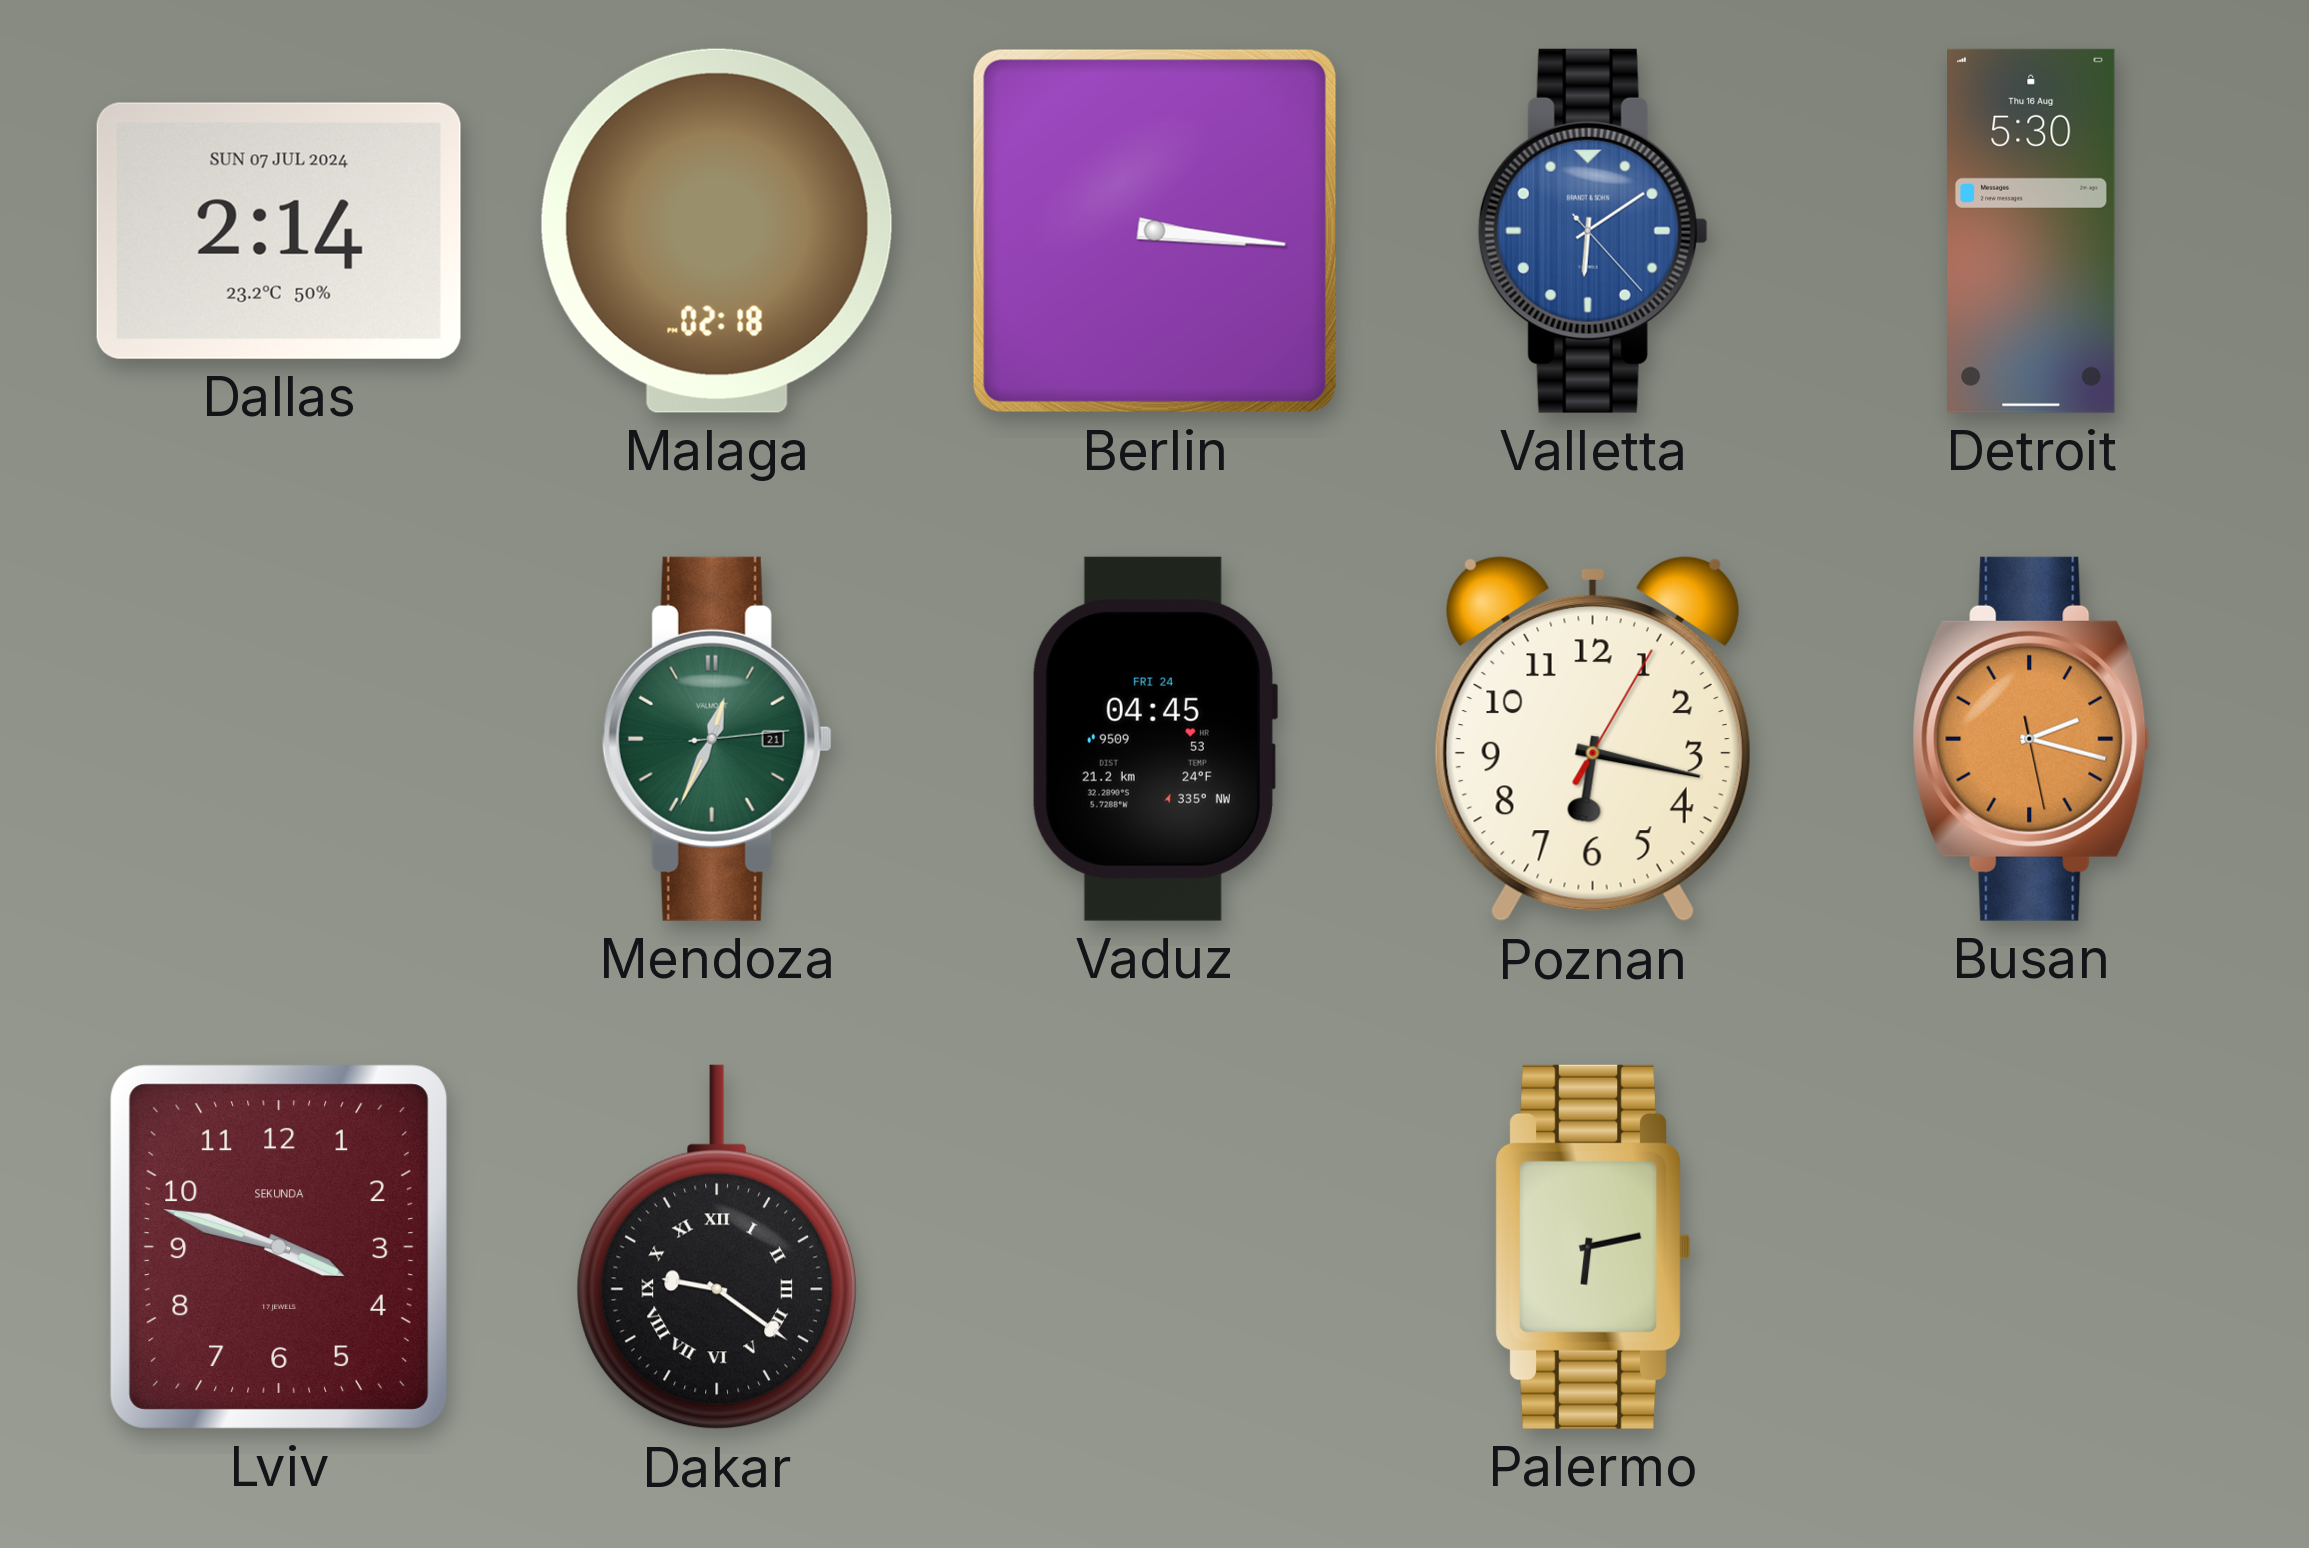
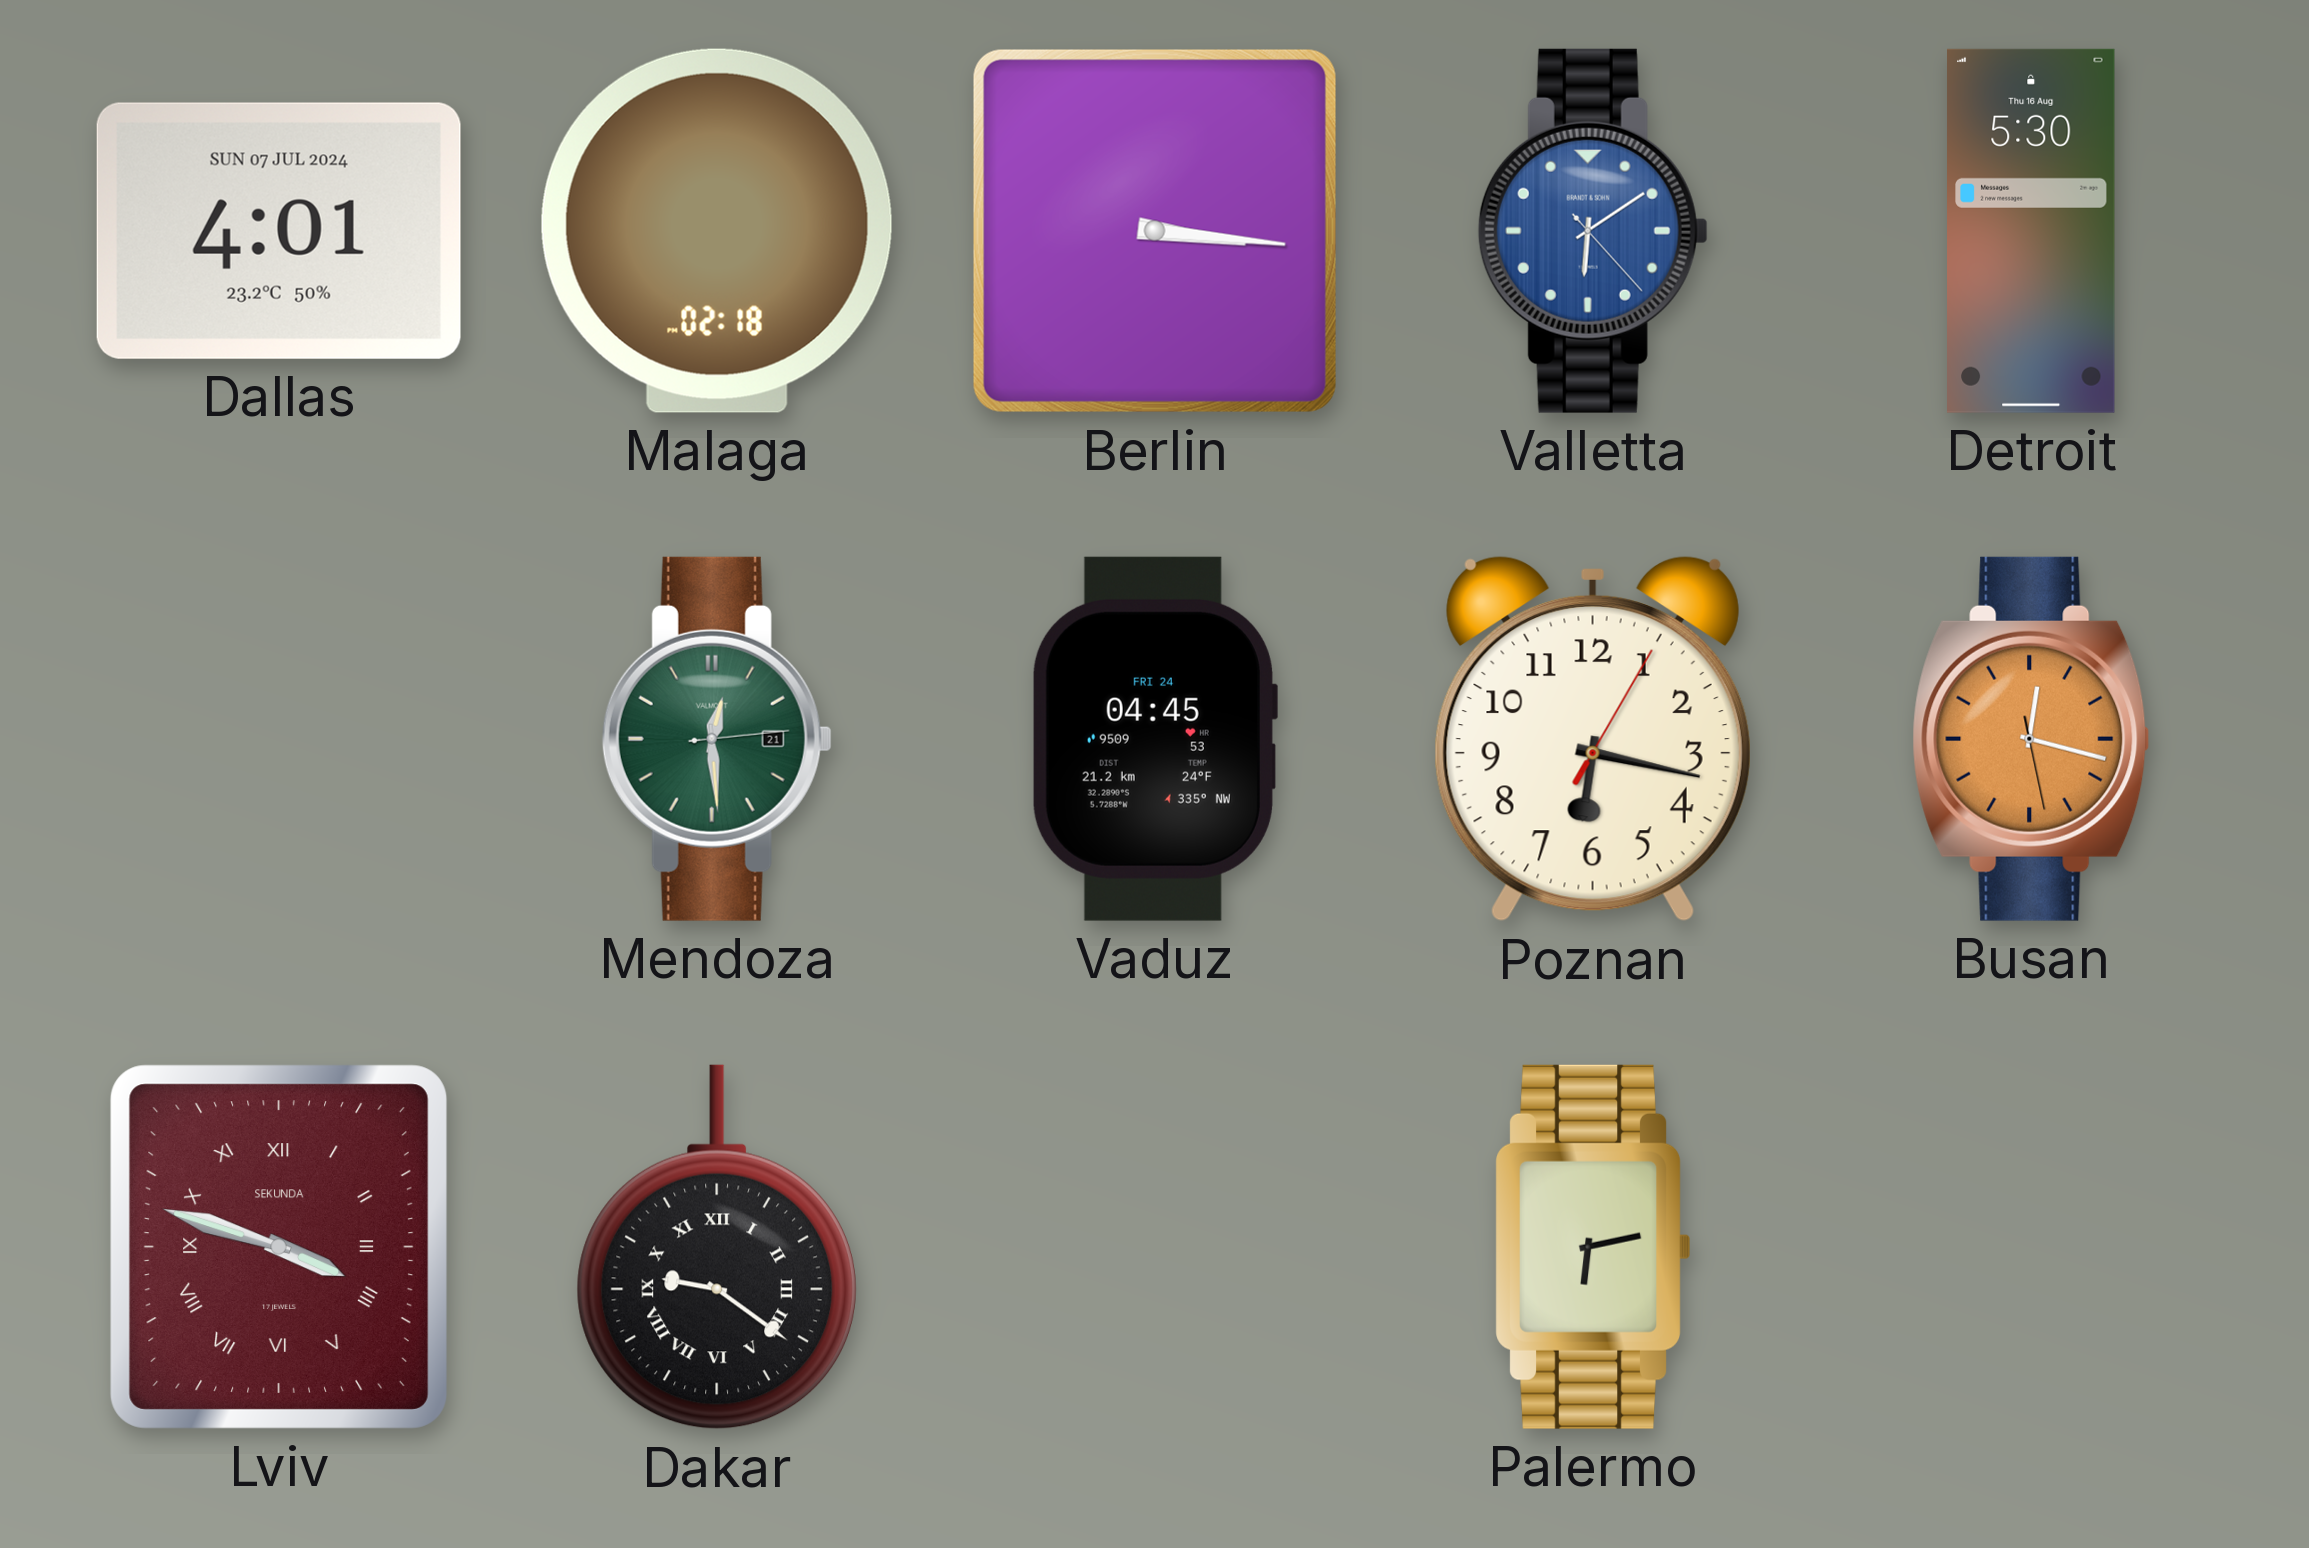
Dallas: 2:14 -> 4:01
Mendoza: 12:34 -> 12:29
Busan: 2:17 -> 12:17
Lviv numerals: Arabic -> Roman
